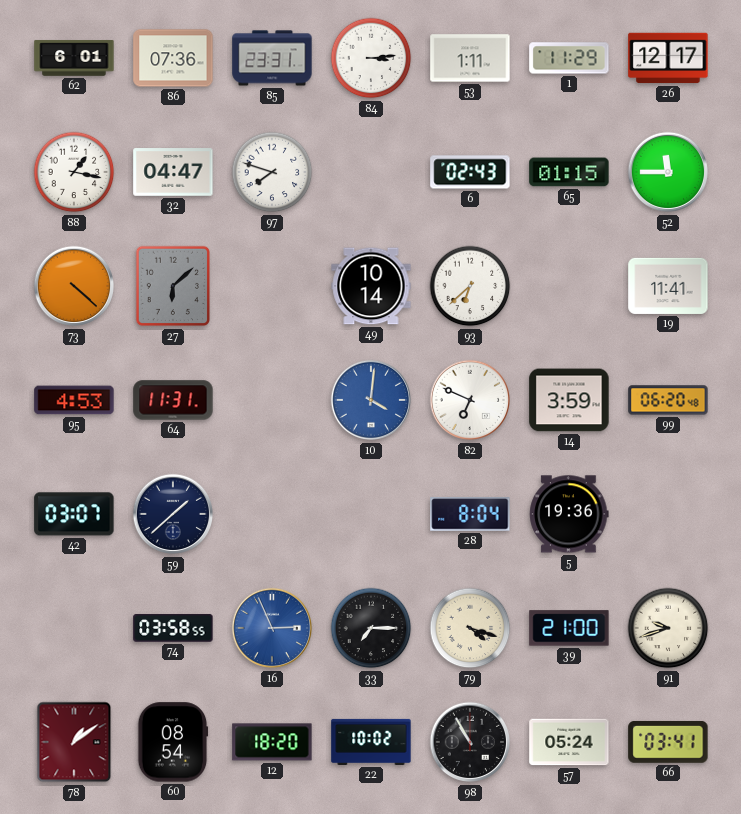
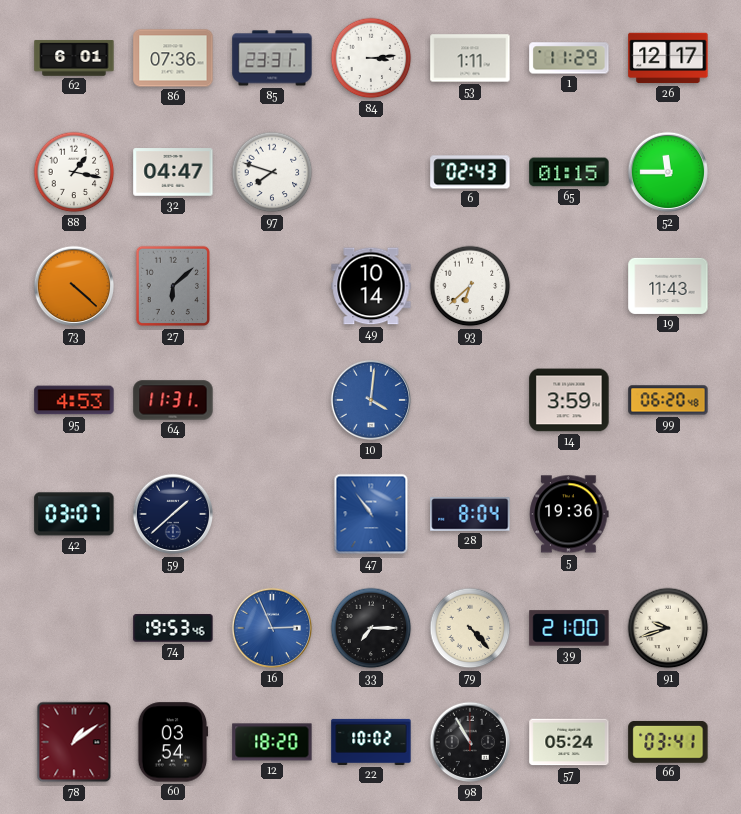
19: 11:41 -> 11:43
82: 6:49 -> none
47: none -> 10:54
74: 03:58 -> 19:53
79: 4:18 -> 4:23
60: 08:54 -> 03:54
